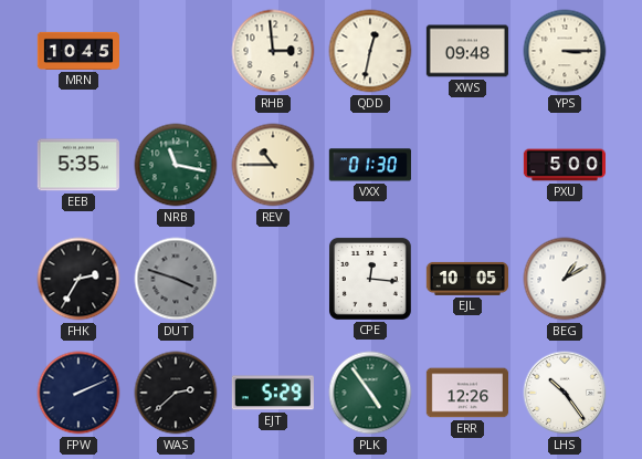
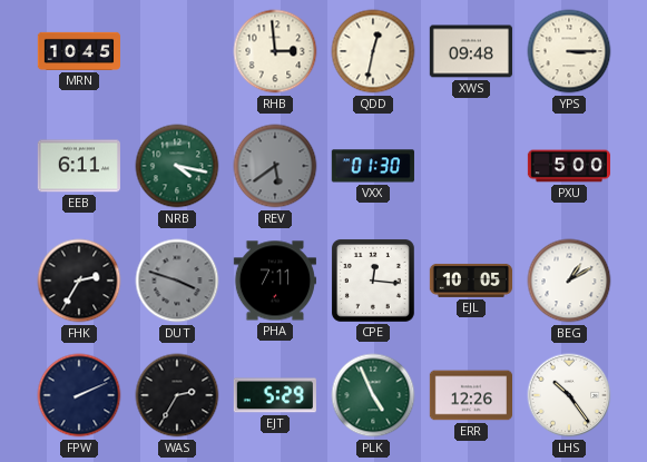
EEB: 5:35 -> 6:11
NRB: 11:17 -> 4:17
REV: 10:45 -> 5:39
REV dial: cream -> grey
PHA: none -> 7:11
WAS: 2:38 -> 2:35
PLK: 4:54 -> 4:56
